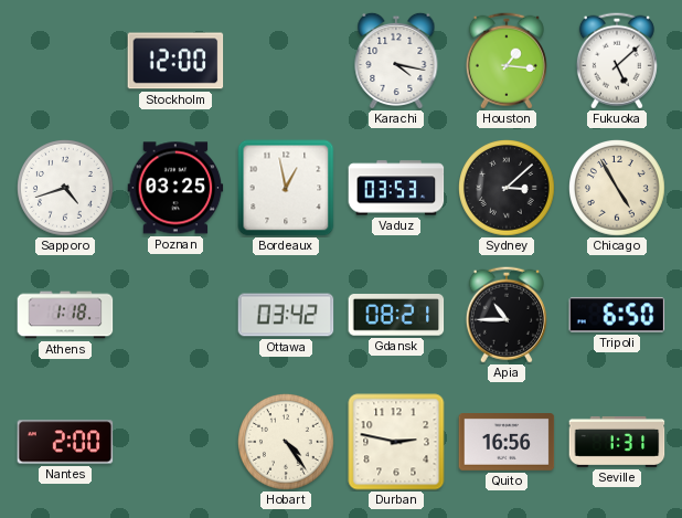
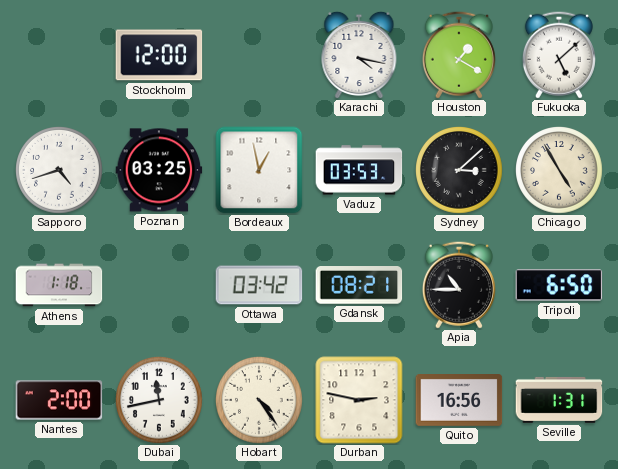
Houston: 1:16 -> 1:20
Dubai: none -> 11:43
